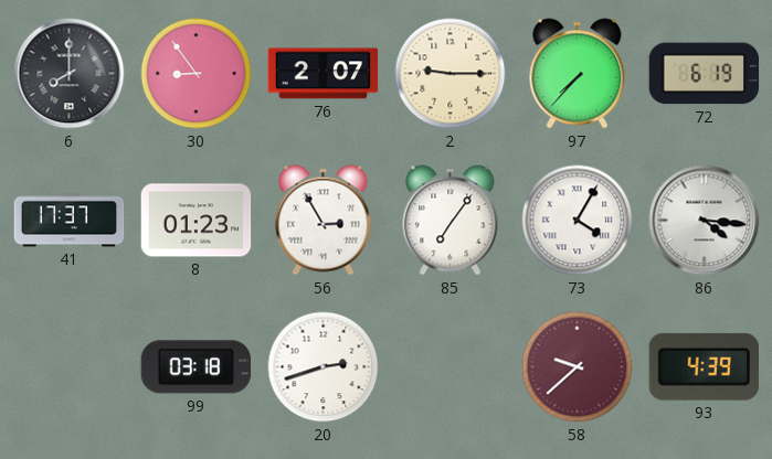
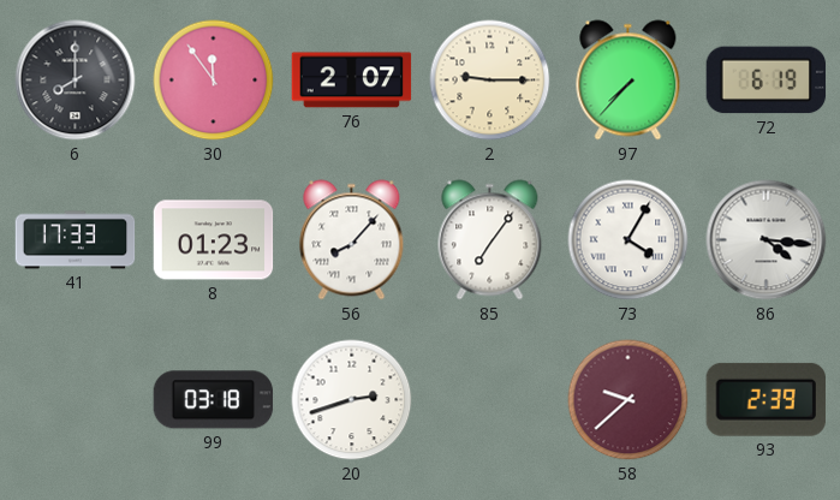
30: 8:54 -> 11:54
41: 17:37 -> 17:33
56: 2:55 -> 8:07
93: 4:39 -> 2:39
